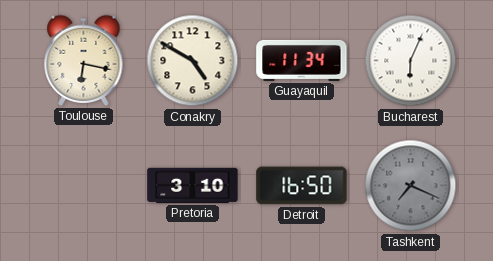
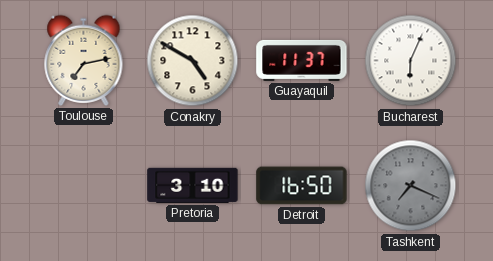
Toulouse: 6:17 -> 7:13
Guayaquil: 11:34 -> 11:37
